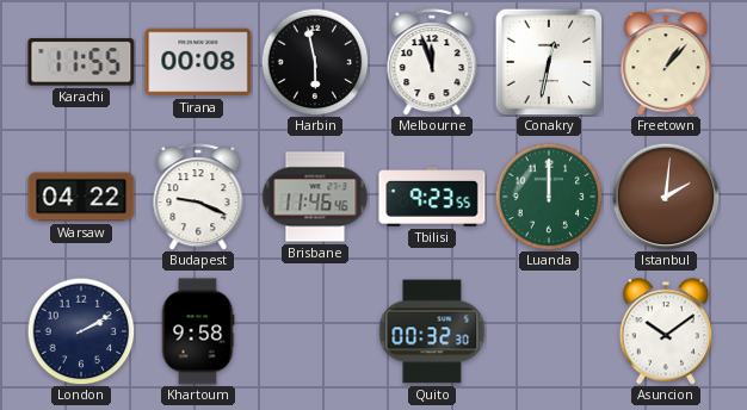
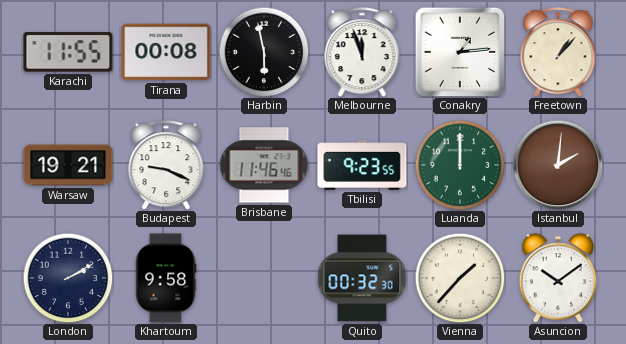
Conakry: 12:32 -> 1:14
Warsaw: 04:22 -> 19:21
Vienna: none -> 1:37
